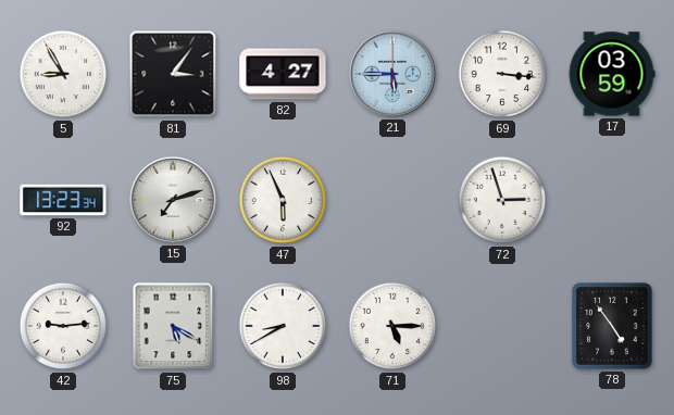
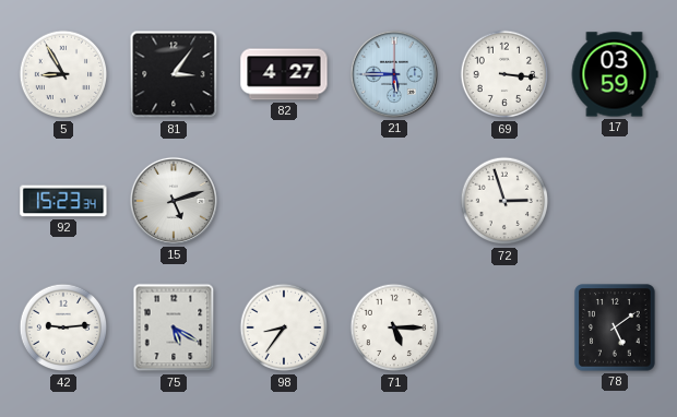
92: 13:23 -> 15:23
15: 7:12 -> 5:12
47: 5:56 -> none
98: 8:40 -> 8:36
78: 4:54 -> 5:09
